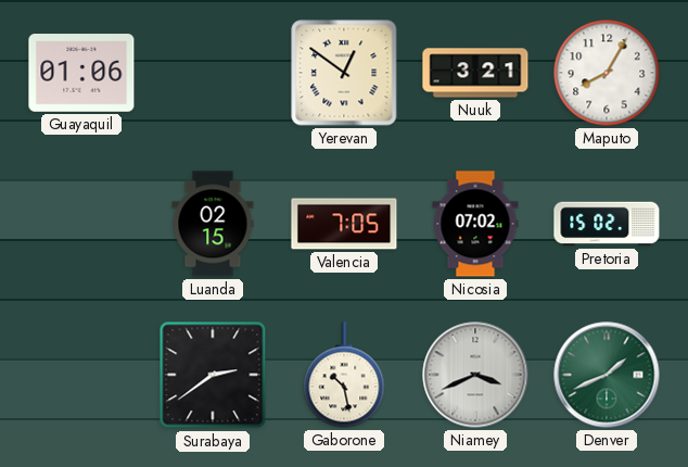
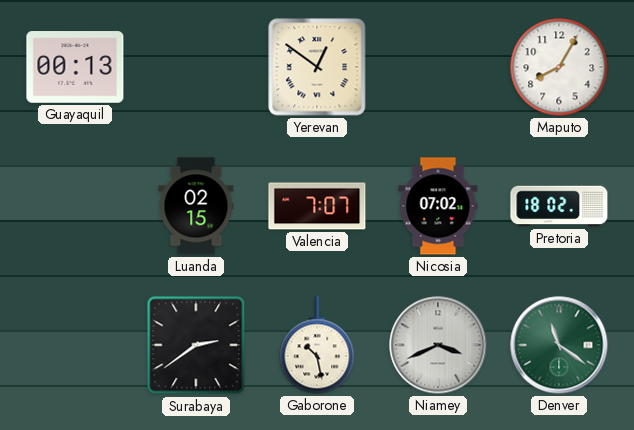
Guayaquil: 01:06 -> 00:13
Nuuk: 3:21 -> none
Valencia: 7:05 -> 7:07
Pretoria: 15:02 -> 18:02
Denver: 1:41 -> 11:21
